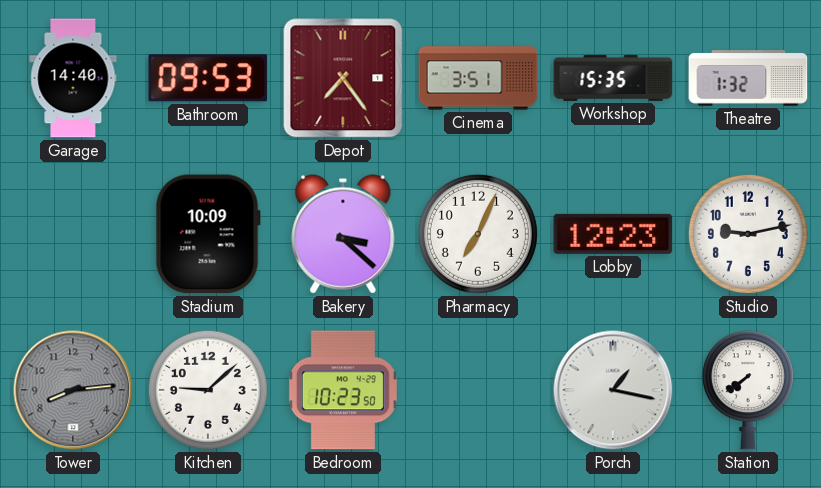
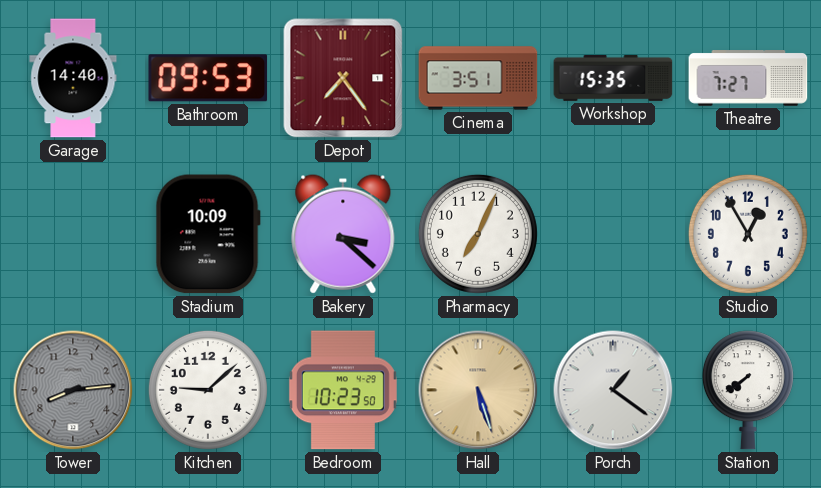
Theatre: 1:32 -> 7:27
Lobby: 12:23 -> none
Studio: 9:13 -> 12:55
Hall: none -> 5:27
Porch: 1:17 -> 1:21
